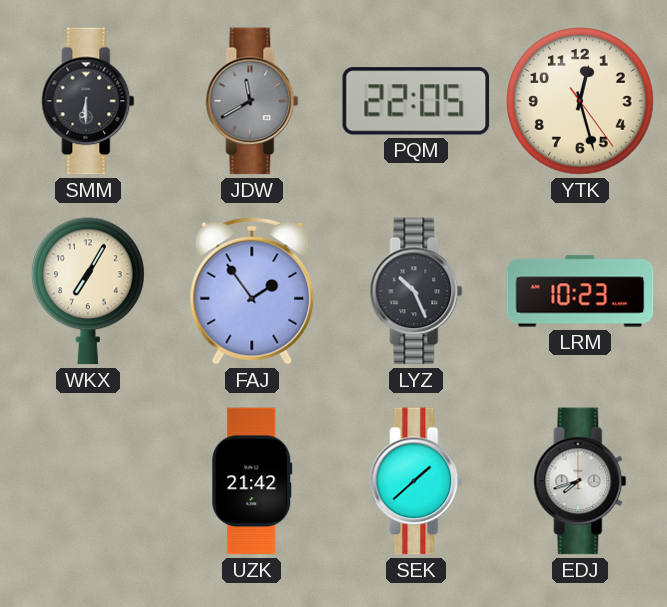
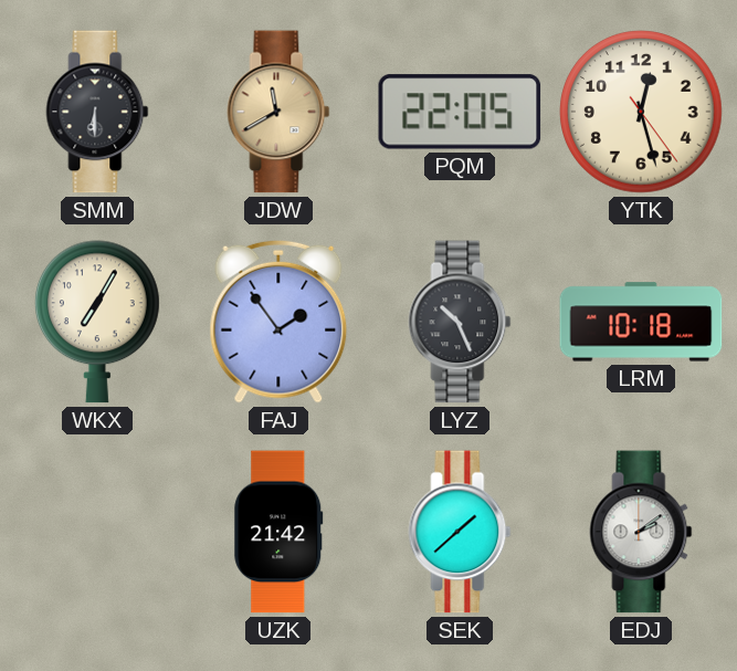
JDW dial: grey -> champagne
LRM: 10:23 -> 10:18
EDJ: 7:42 -> 2:09
